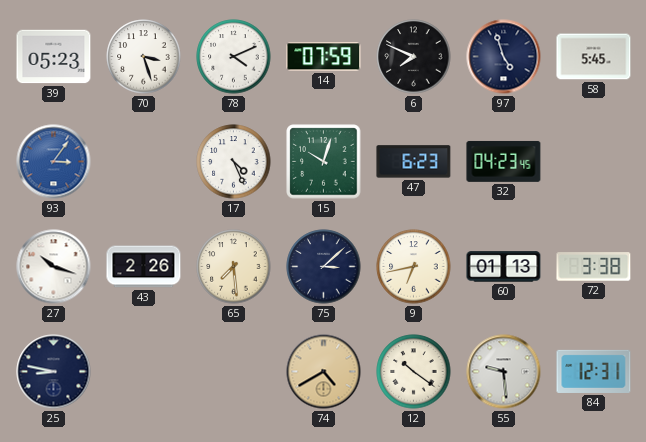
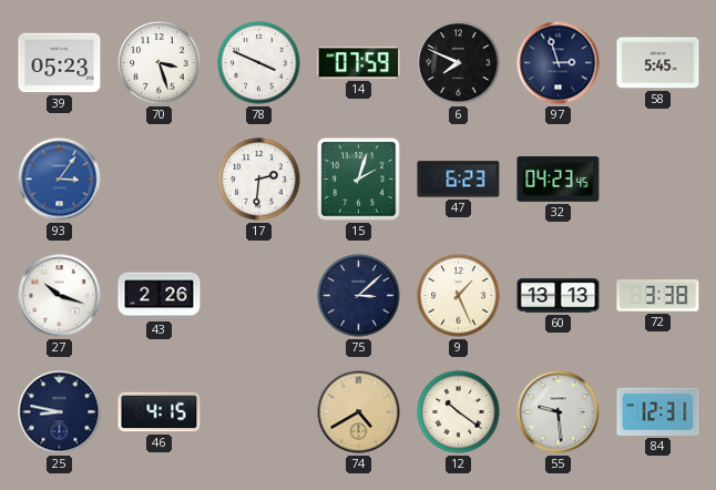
78: 4:11 -> 3:49
97: 4:57 -> 2:57
17: 4:26 -> 2:31
15: 10:03 -> 2:03
65: 7:29 -> none
9: 6:43 -> 1:26
60: 01:13 -> 13:13
46: none -> 4:15
